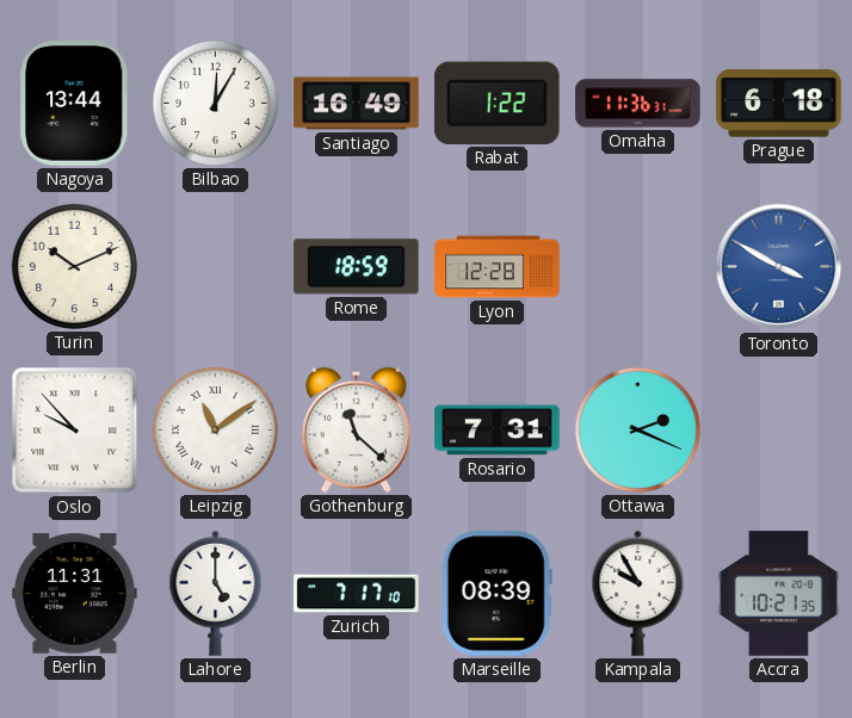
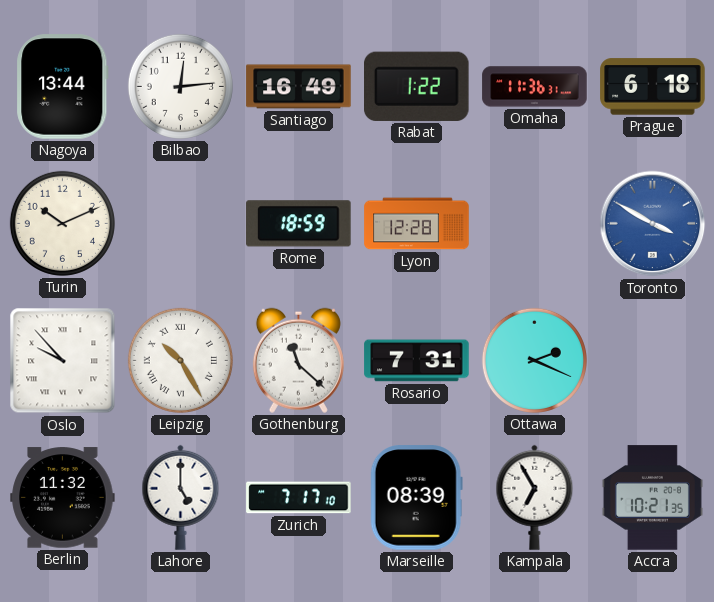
Bilbao: 12:05 -> 12:14
Leipzig: 11:09 -> 10:25
Berlin: 11:31 -> 11:32
Kampala: 9:55 -> 6:55
